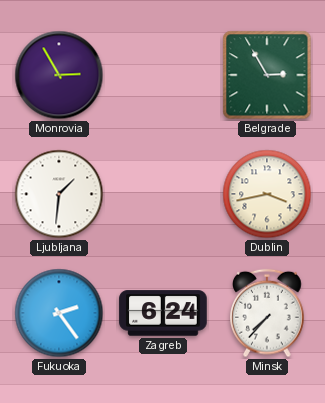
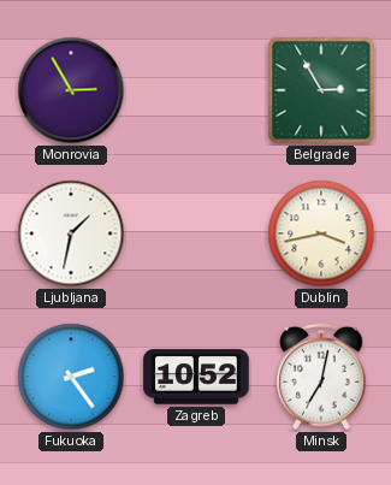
Ljubljana: 1:31 -> 1:32
Zagreb: 6:24 -> 10:52
Minsk: 7:37 -> 7:02
